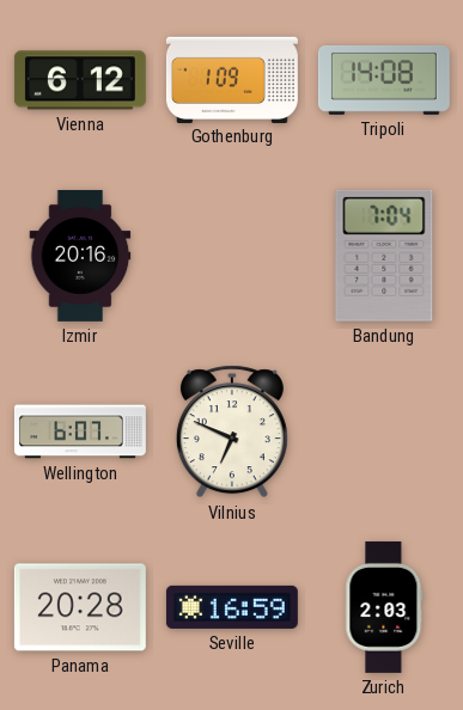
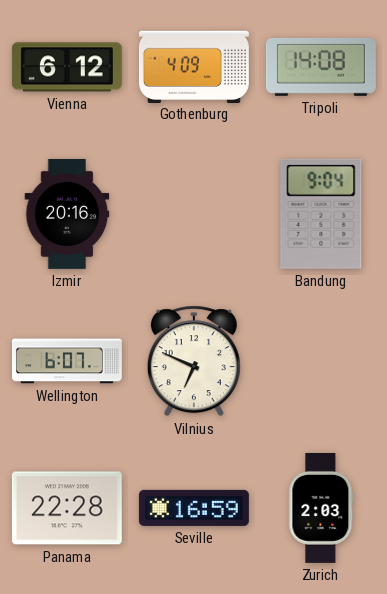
Gothenburg: 1:09 -> 4:09
Bandung: 7:04 -> 9:04
Panama: 20:28 -> 22:28
